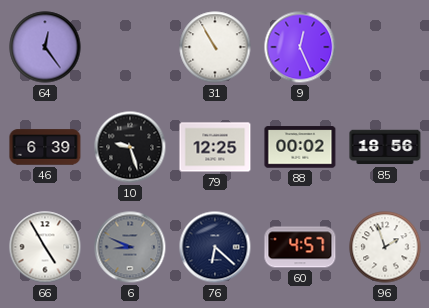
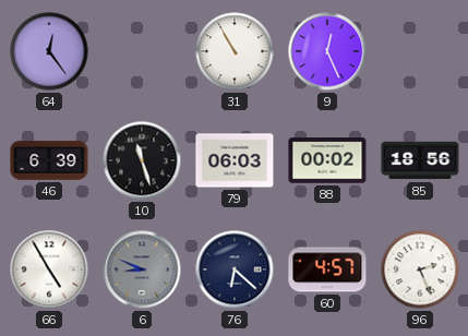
10: 9:27 -> 11:27
79: 12:25 -> 06:03
96: 1:57 -> 2:26
